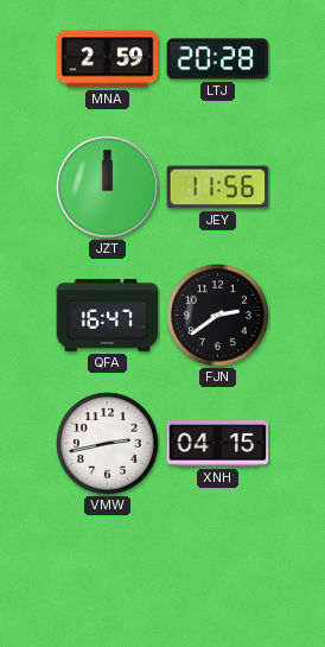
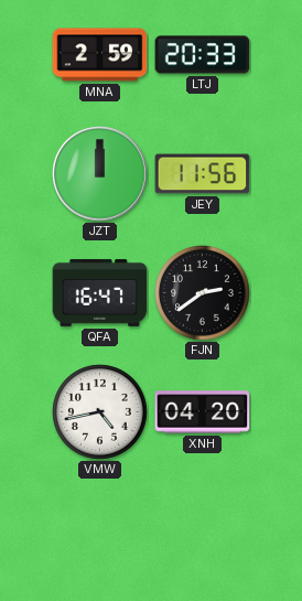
LTJ: 20:28 -> 20:33
VMW: 2:43 -> 4:43
XNH: 04:15 -> 04:20
